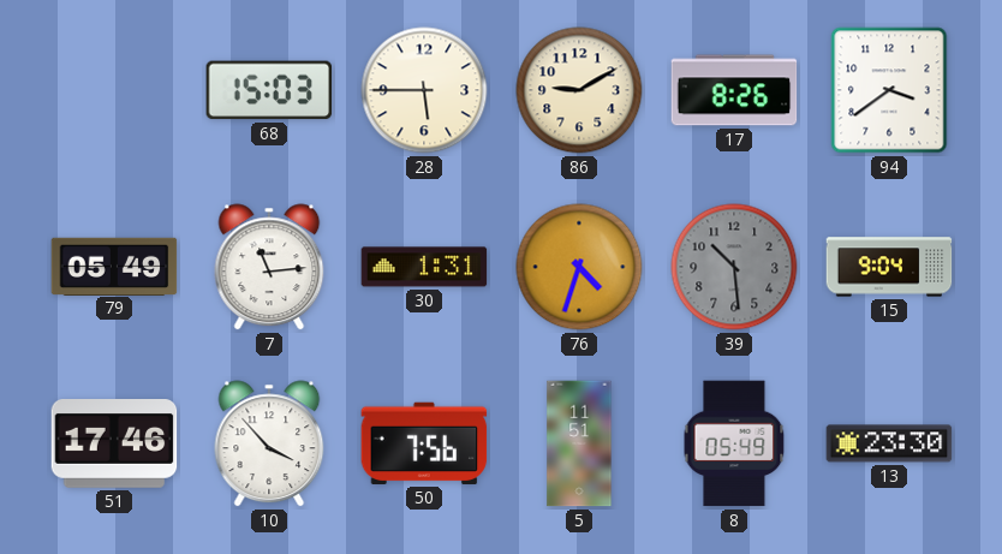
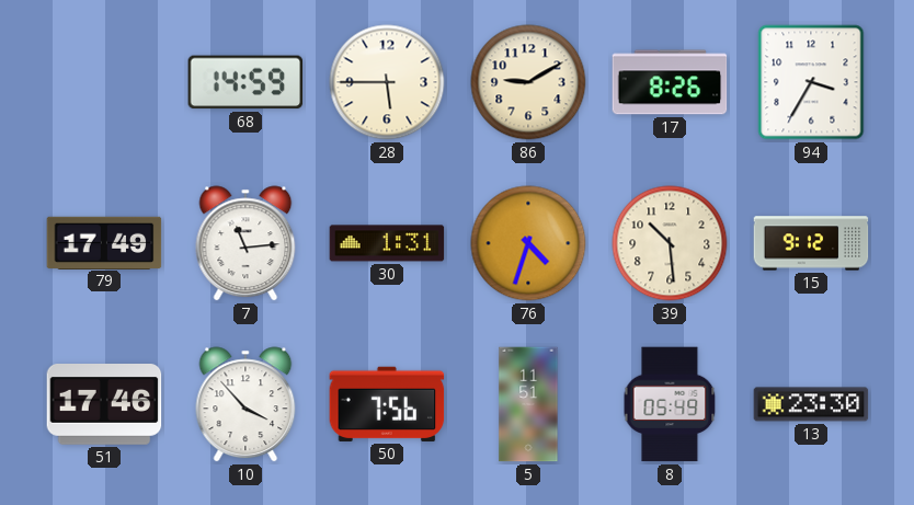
68: 15:03 -> 14:59
94: 3:39 -> 3:35
79: 05:49 -> 17:49
39 dial: grey -> cream
15: 9:04 -> 9:12
